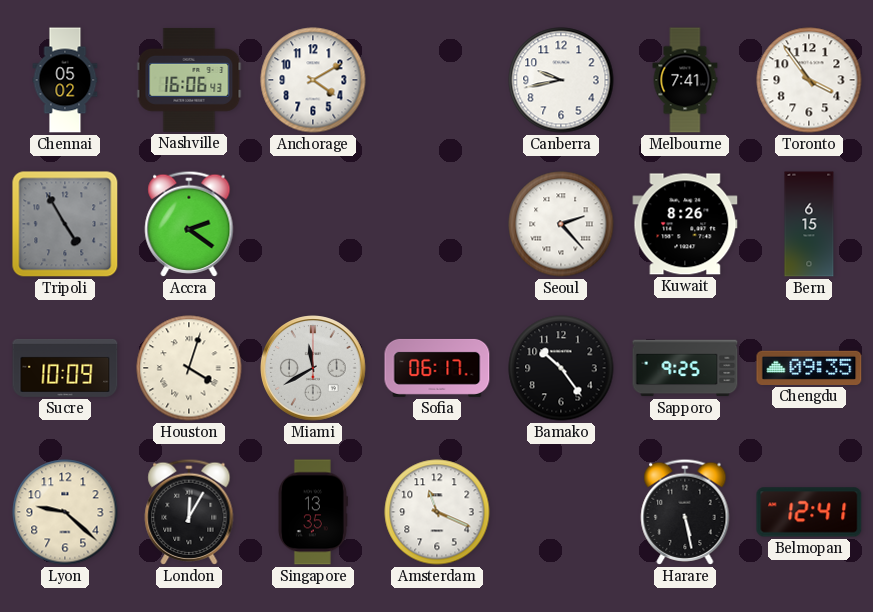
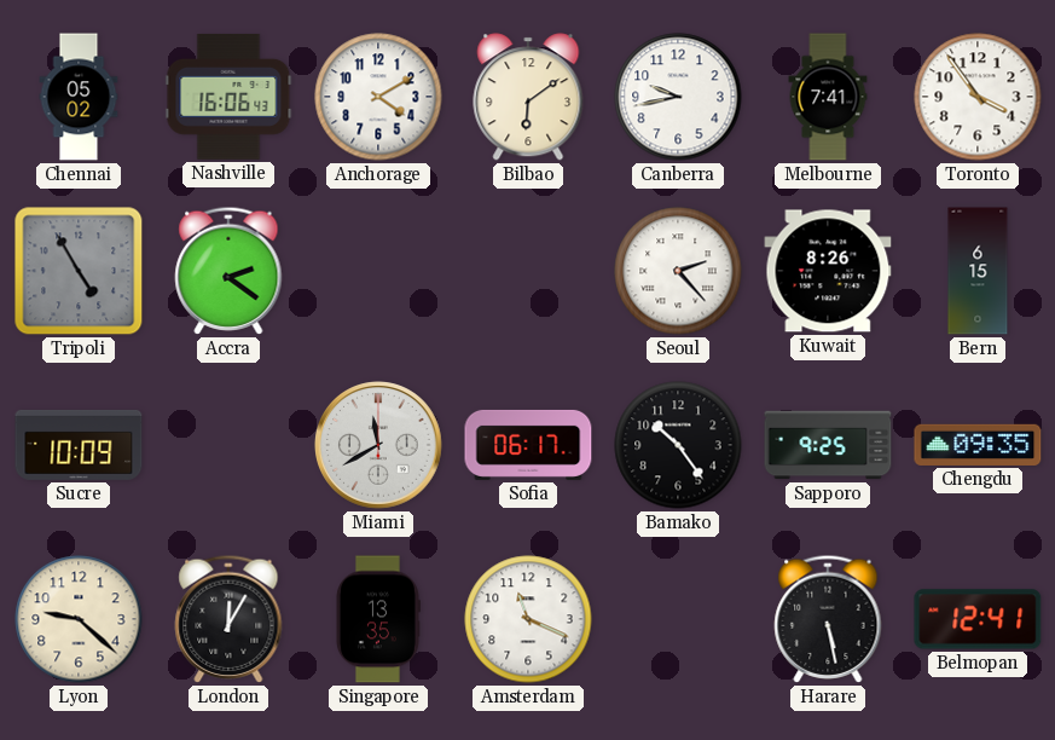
Bilbao: none -> 6:09
Houston: 4:03 -> none
